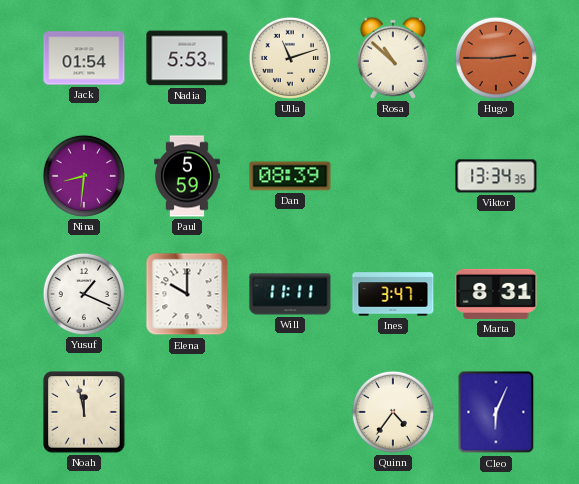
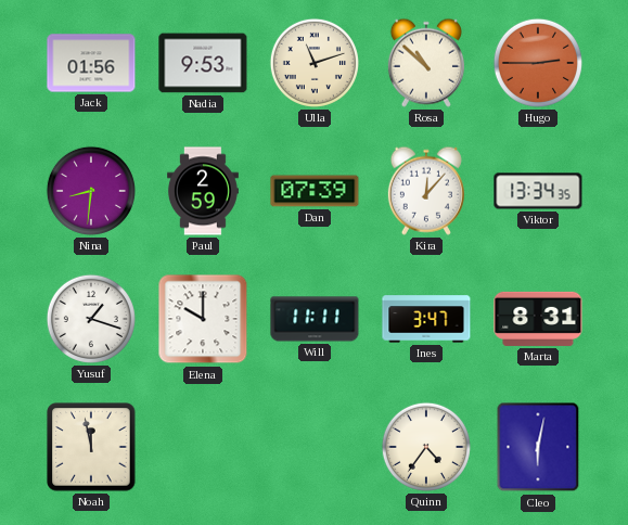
Jack: 01:54 -> 01:56
Nadia: 5:53 -> 9:53
Paul: 5:59 -> 2:59
Dan: 08:39 -> 07:39
Kira: none -> 12:07
Yusuf: 1:19 -> 1:18
Cleo: 6:04 -> 6:02
